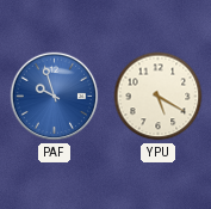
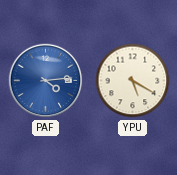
PAF: 9:57 -> 4:14
